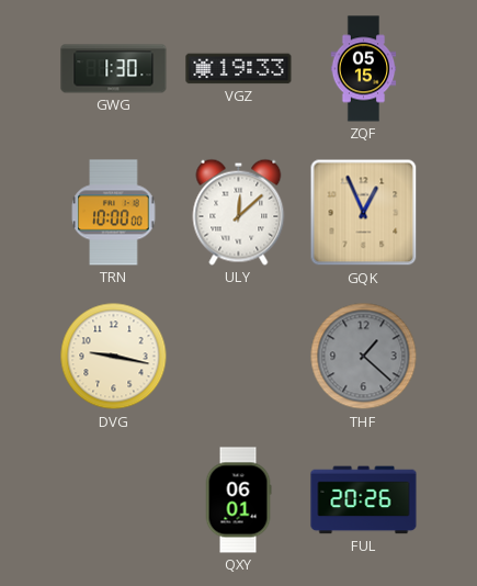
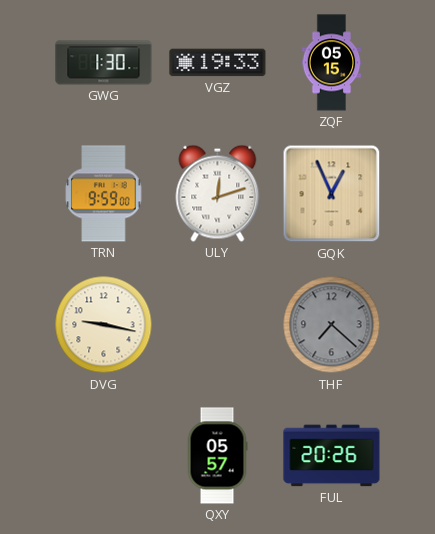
TRN: 10:00 -> 9:59
ULY: 12:08 -> 12:12
THF: 1:22 -> 7:22
QXY: 06:01 -> 05:57
